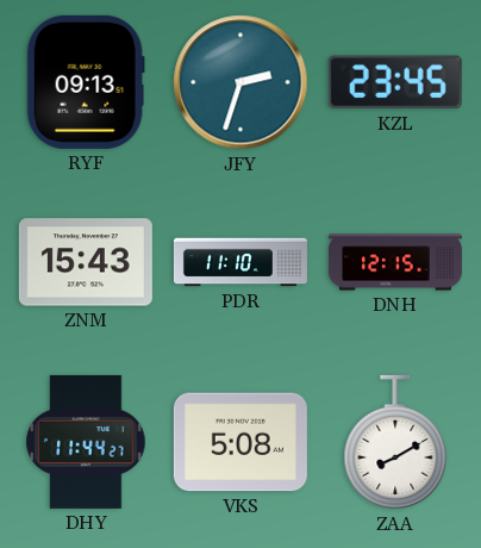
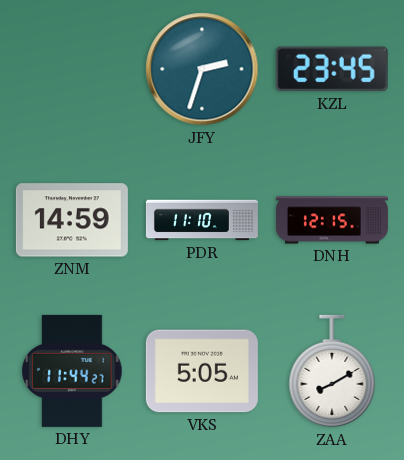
RYF: 09:13 -> none
ZNM: 15:43 -> 14:59
VKS: 5:08 -> 5:05
